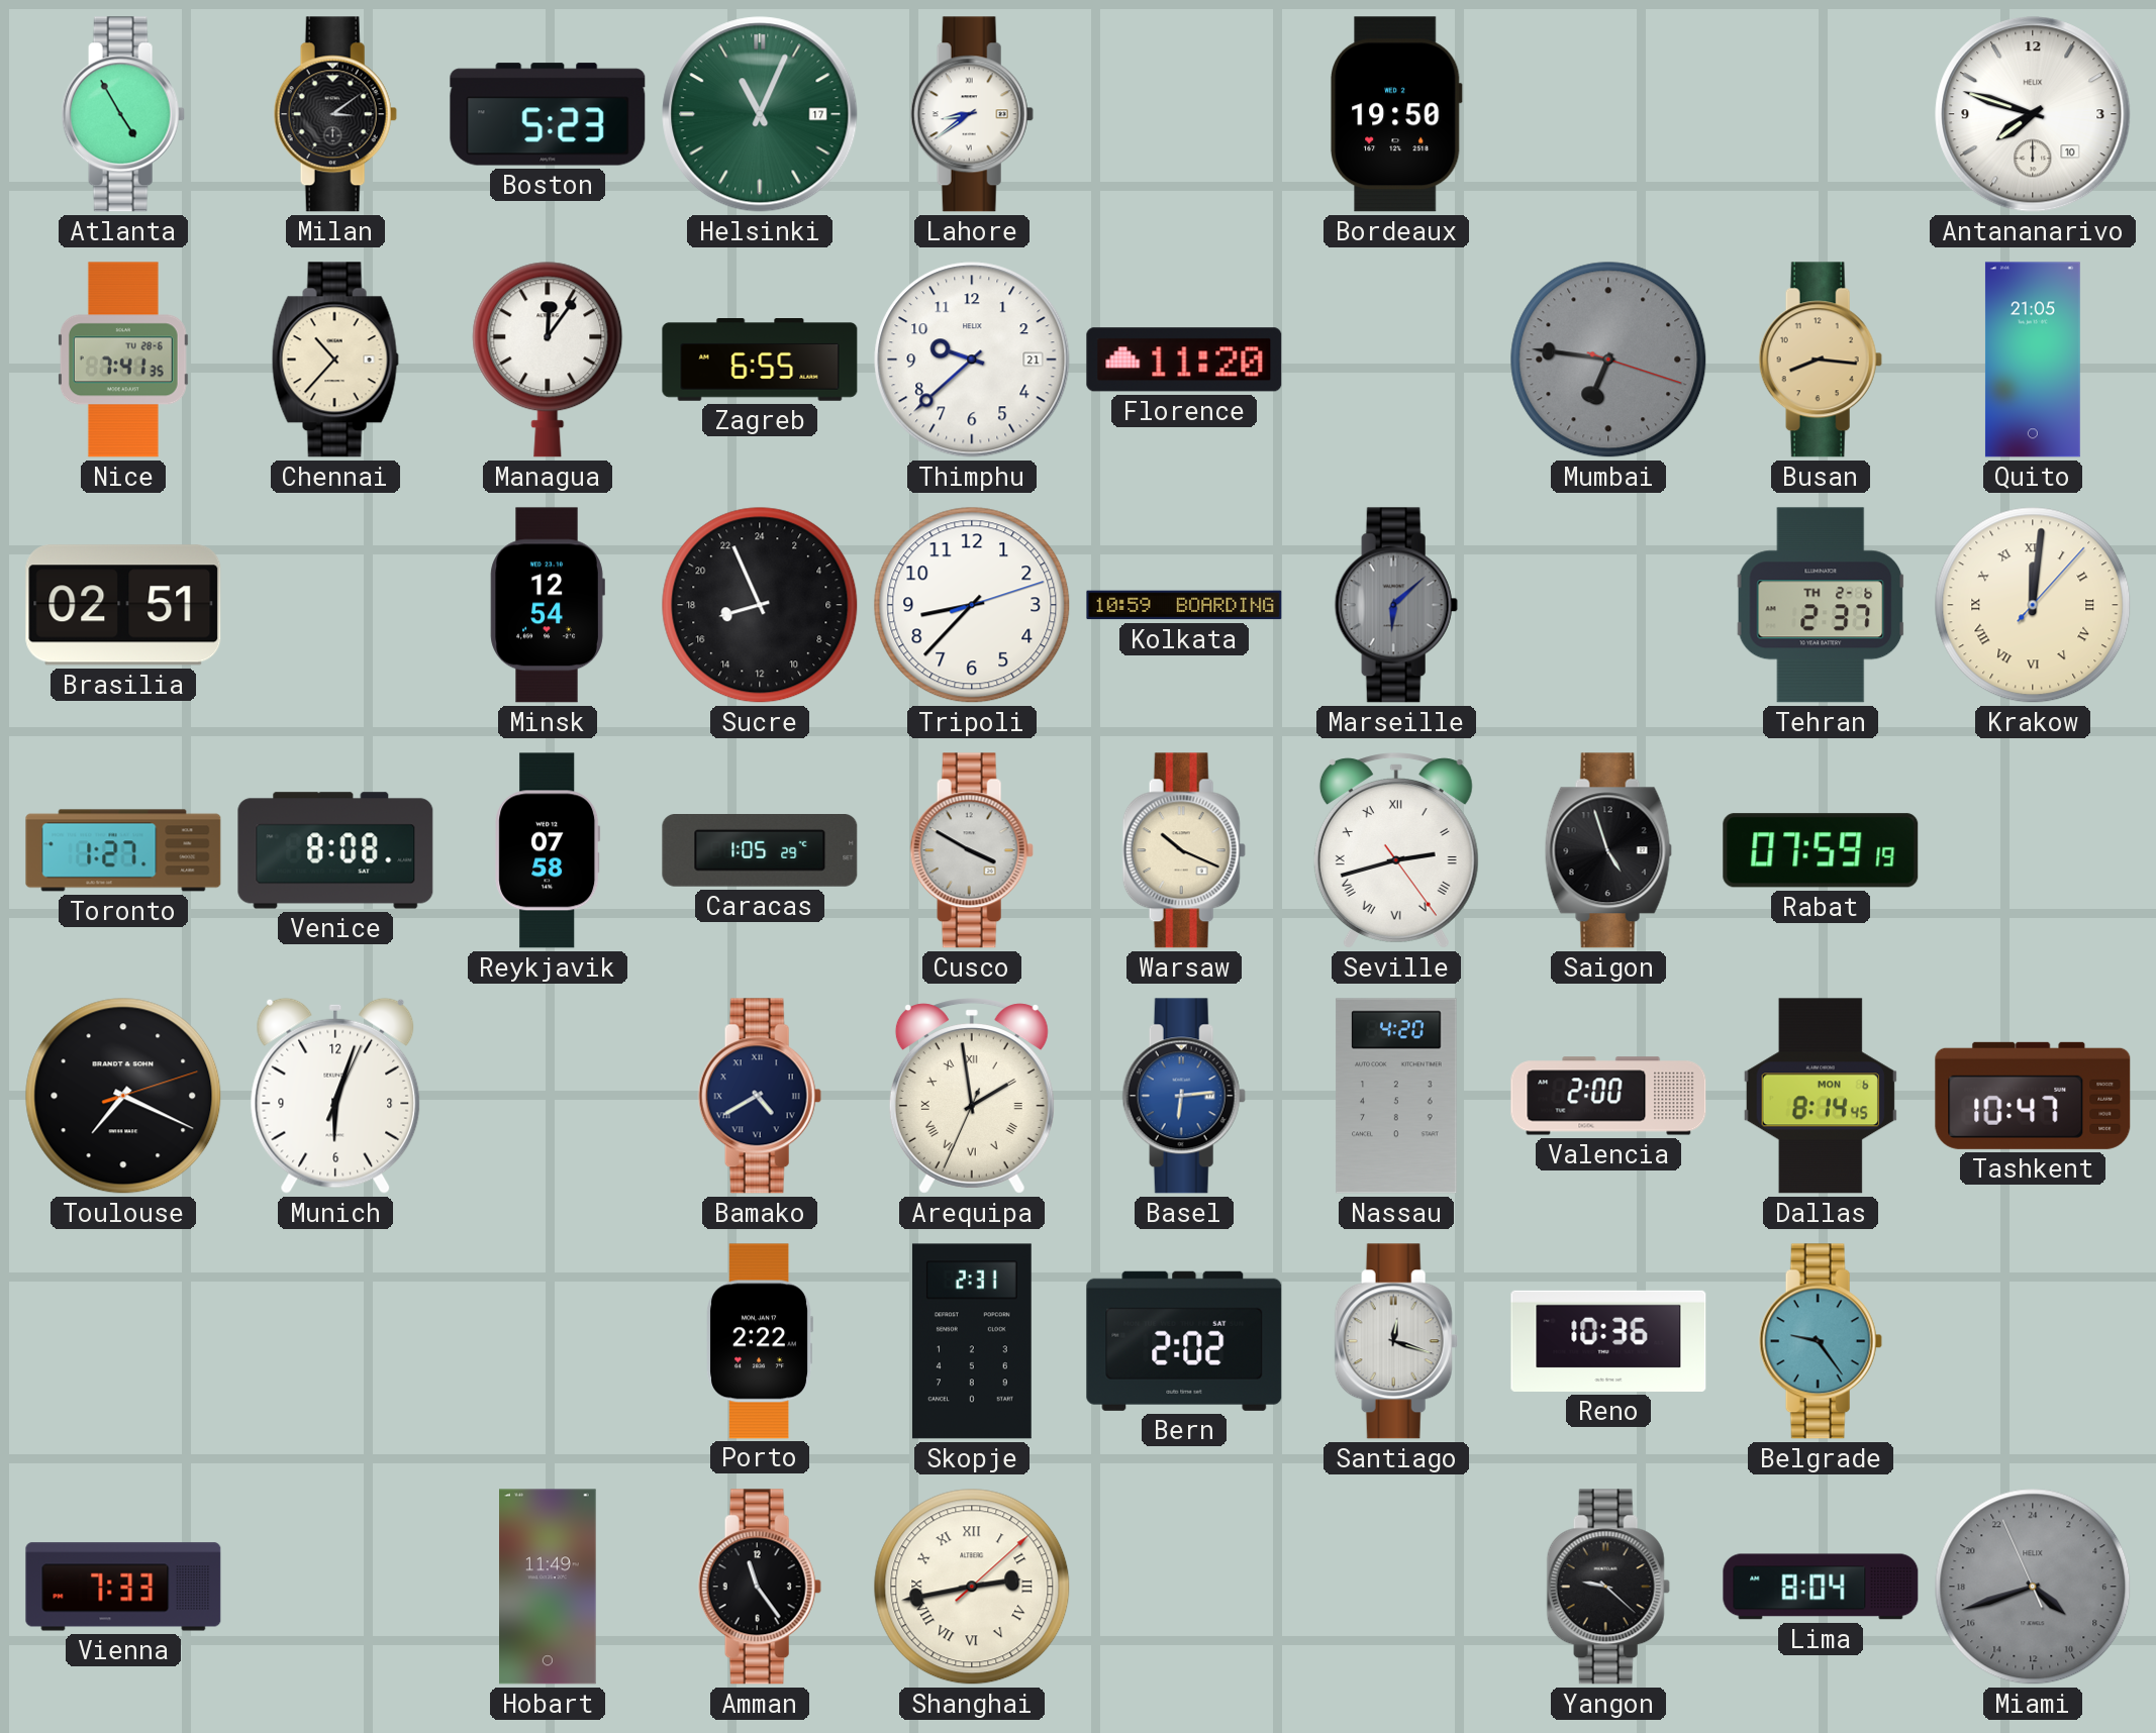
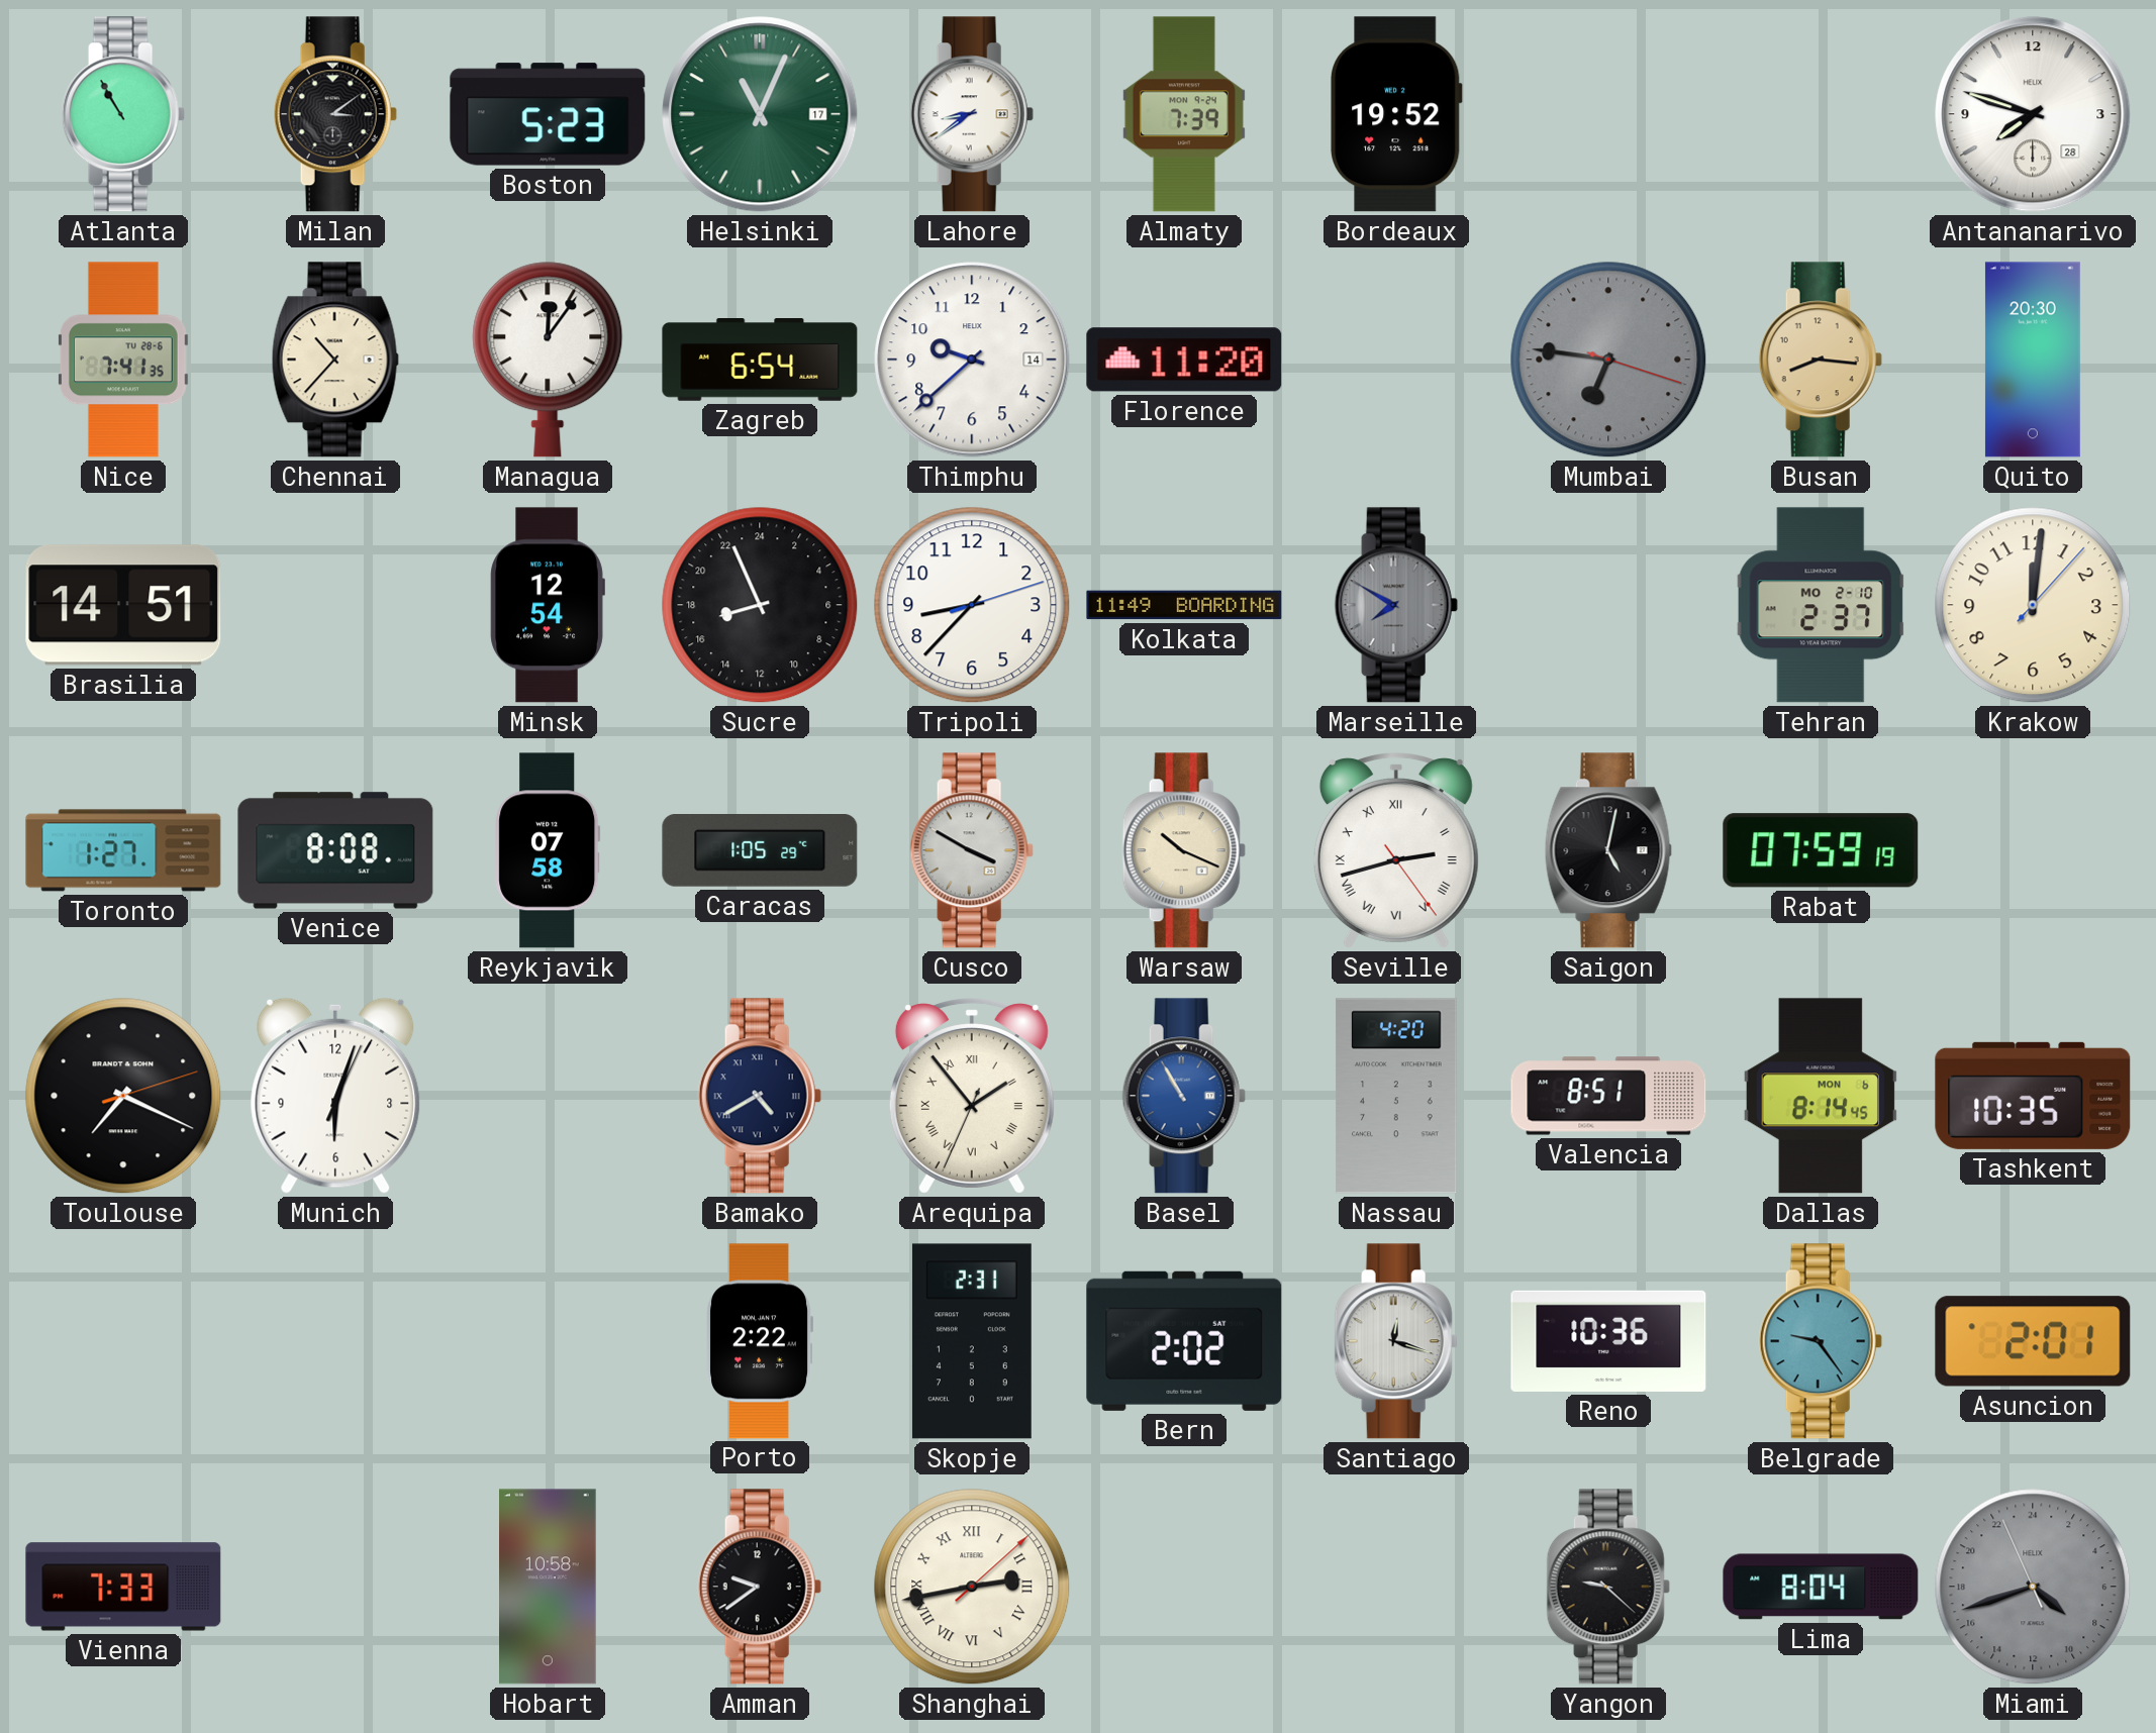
Atlanta: 4:55 -> 10:55
Almaty: none -> 7:39
Bordeaux: 19:50 -> 19:52
Antananarivo date: 10 -> 28
Zagreb: 6:55 -> 6:54
Thimphu date: 21 -> 14
Quito: 21:05 -> 20:30
Brasilia: 02:51 -> 14:51
Kolkata: 10:59 -> 11:49
Marseille: 6:08 -> 7:50
Tehran date: TH 2-6 -> MO 2-10
Krakow numerals: Roman -> Arabic
Saigon: 4:57 -> 5:02
Arequipa: 1:58 -> 1:53
Basel: 6:14 -> 10:55
Valencia: 2:00 -> 8:51
Tashkent: 10:47 -> 10:35
Asuncion: none -> 2:01
Hobart: 11:49 -> 10:58
Amman: 11:24 -> 9:39
